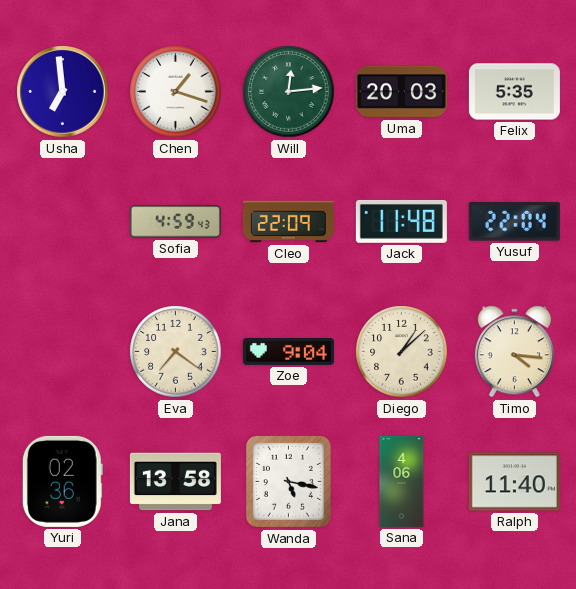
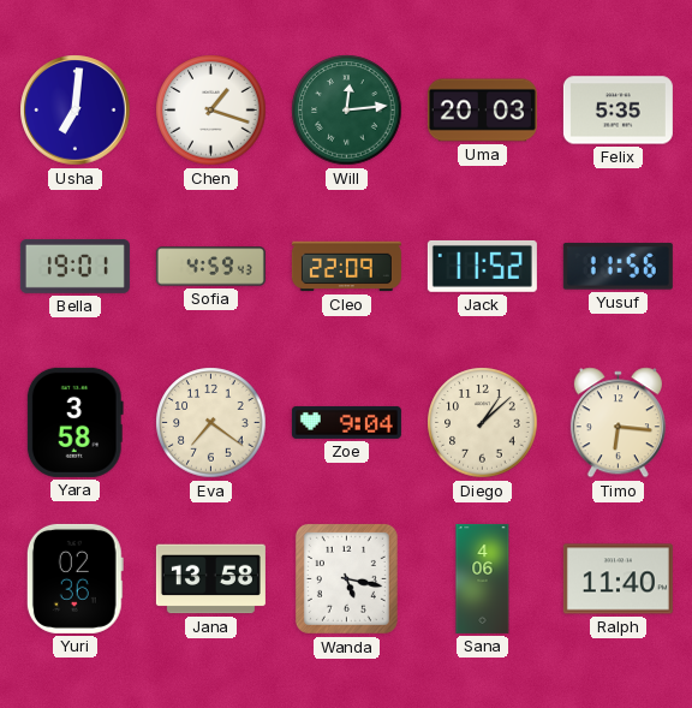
Usha: 6:59 -> 7:01
Bella: none -> 19:01
Jack: 11:48 -> 11:52
Yusuf: 22:04 -> 11:56
Yara: none -> 3:58
Timo: 4:16 -> 6:16
